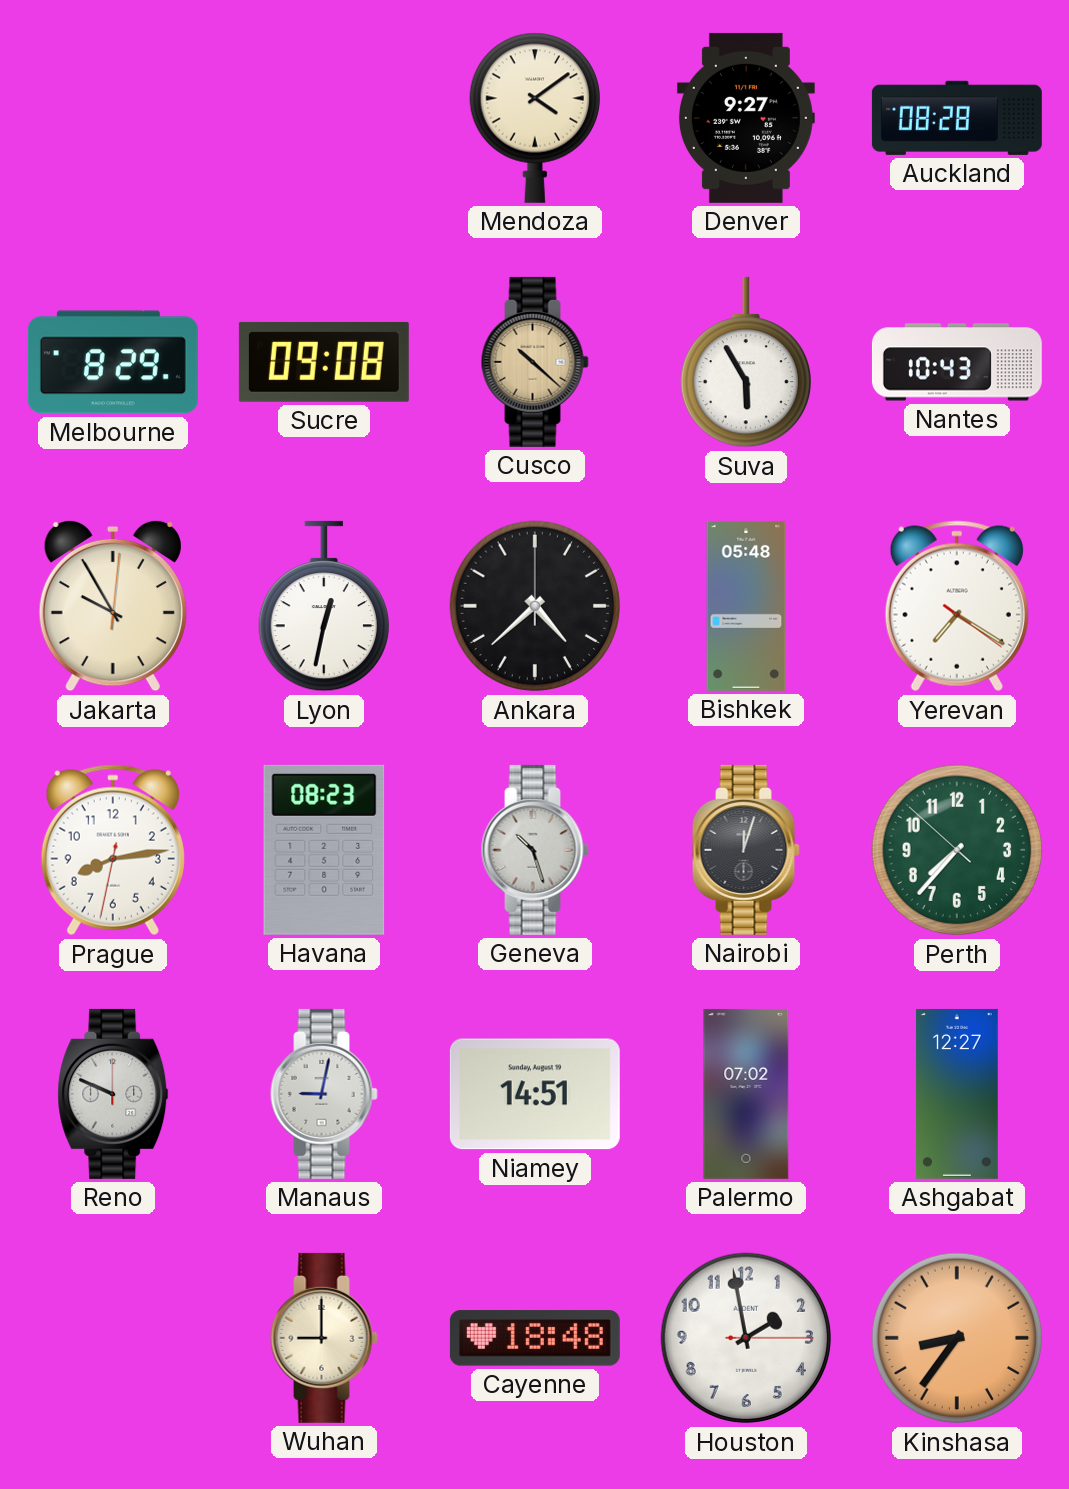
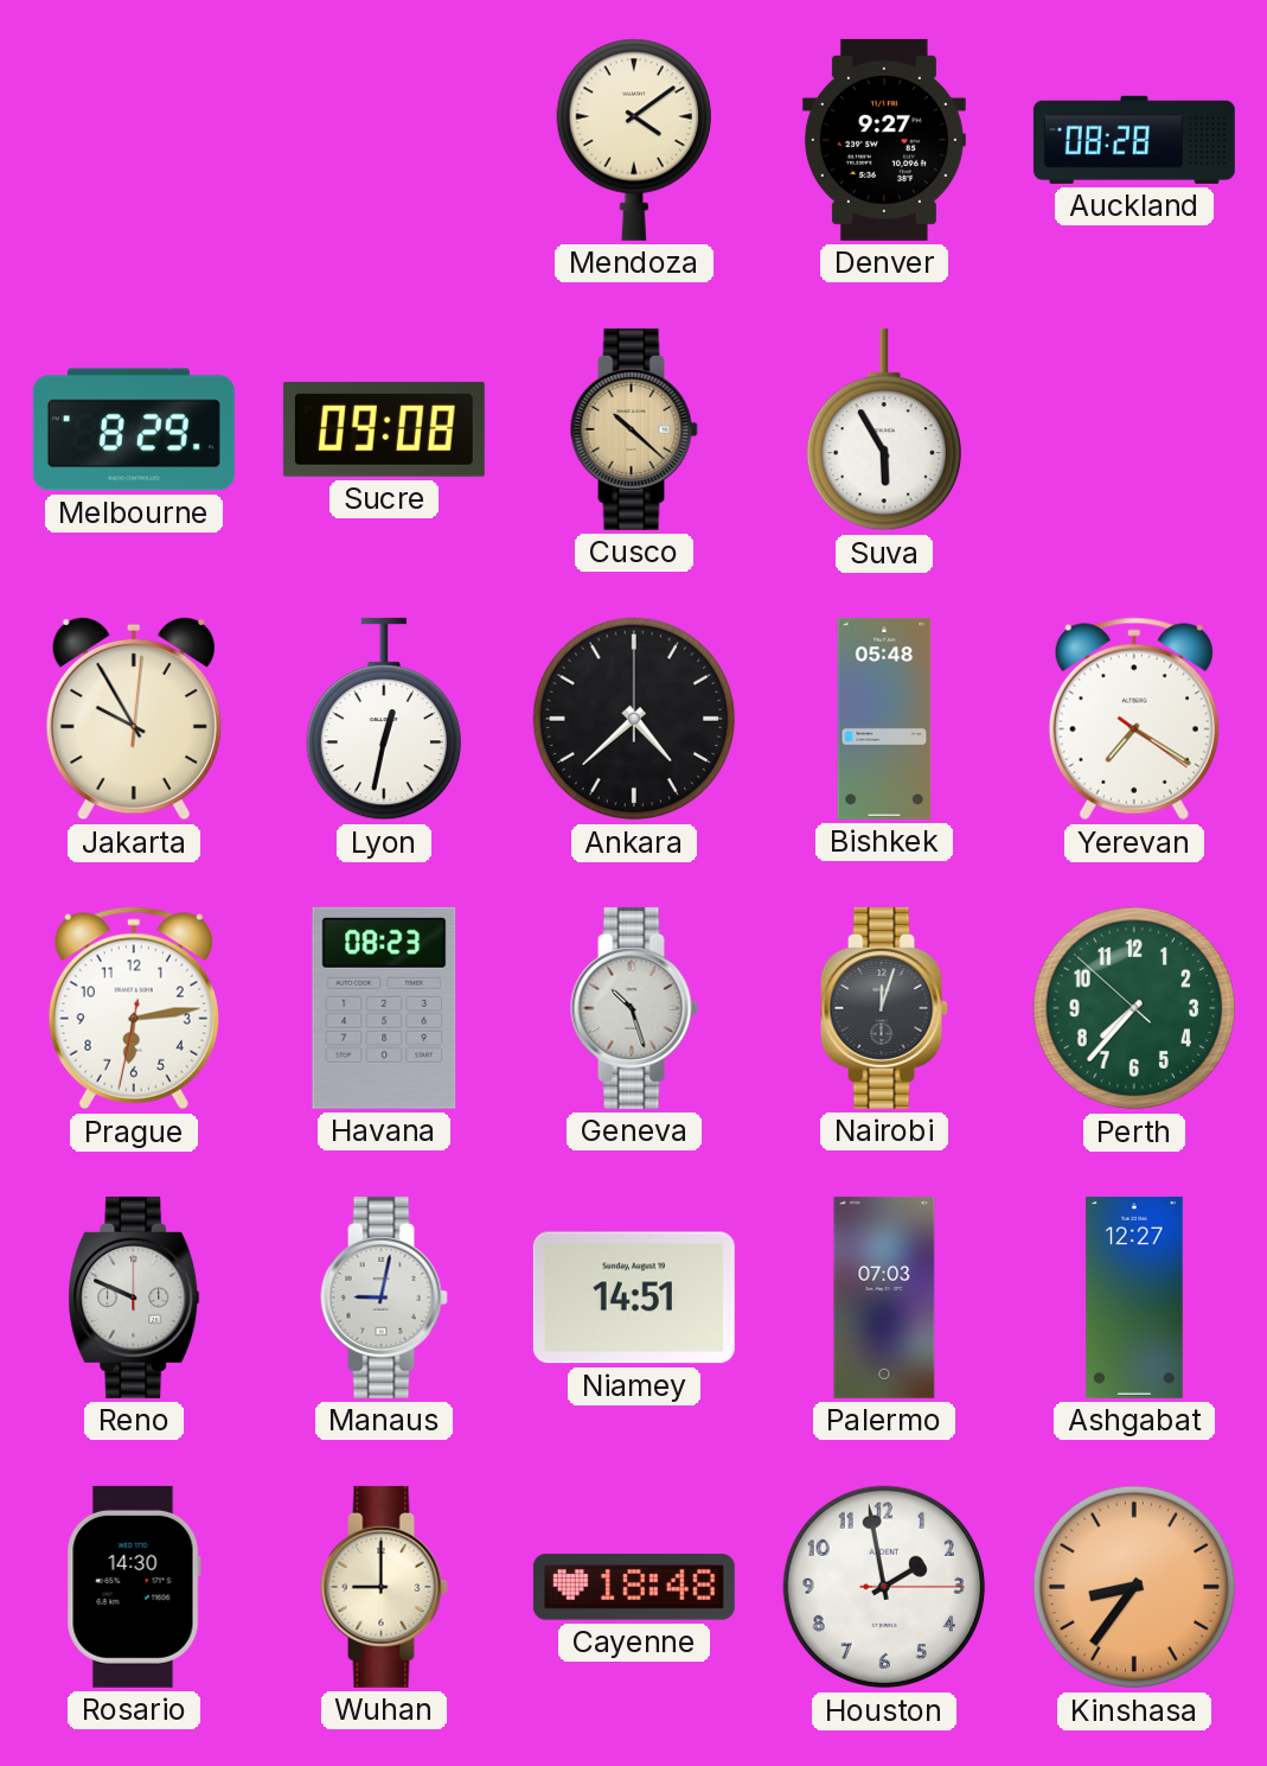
Nantes: 10:43 -> none
Prague: 8:13 -> 6:13
Palermo: 07:02 -> 07:03
Rosario: none -> 14:30
